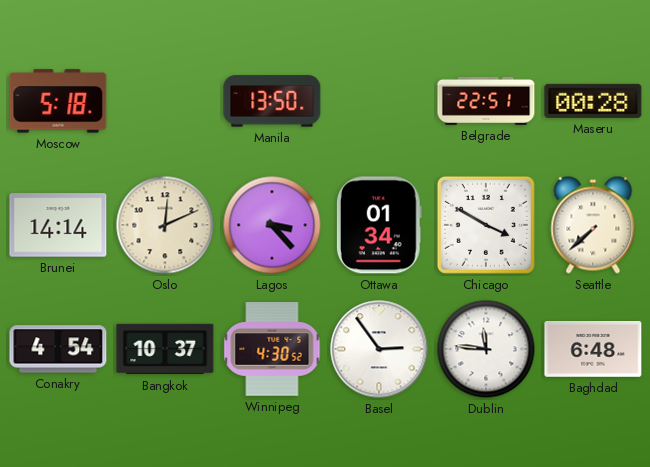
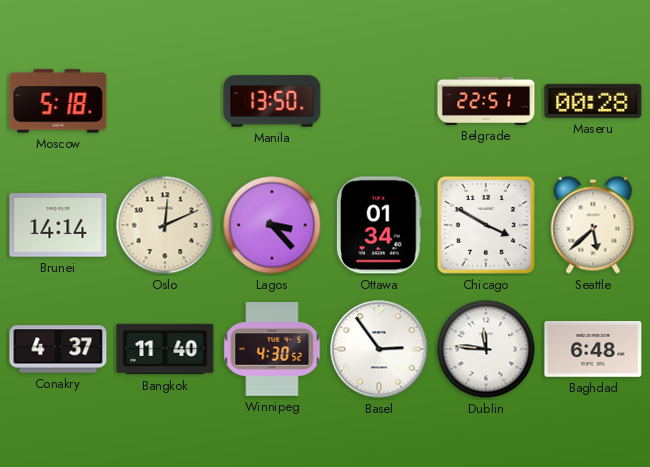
Seattle: 7:38 -> 5:38
Conakry: 4:54 -> 4:37
Bangkok: 10:37 -> 11:40
